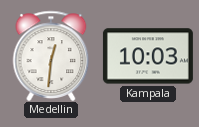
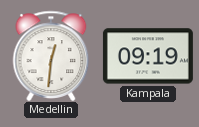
Kampala: 10:03 -> 09:19
